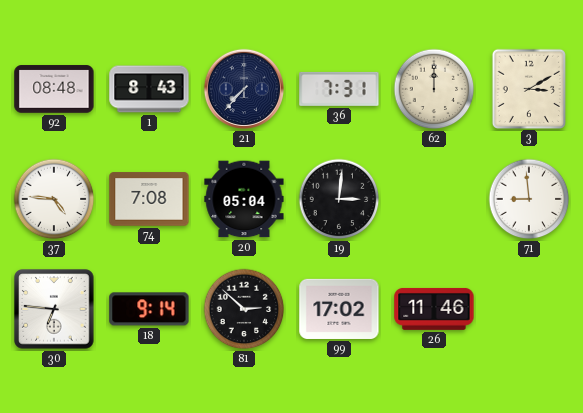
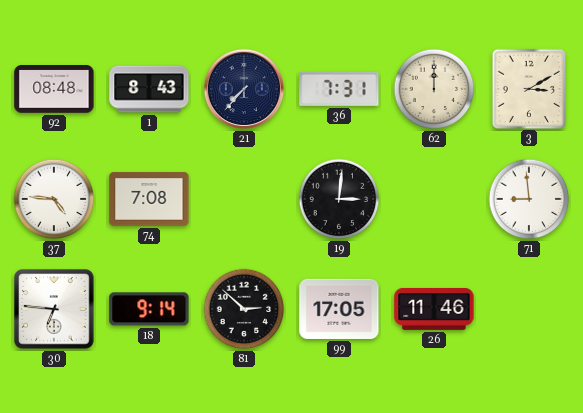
20: 05:04 -> none
99: 17:02 -> 17:05
